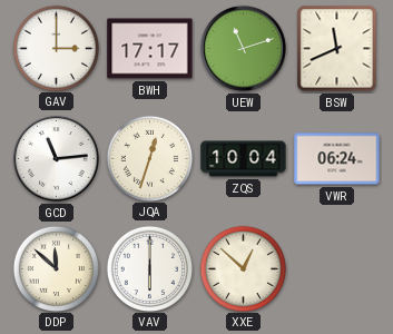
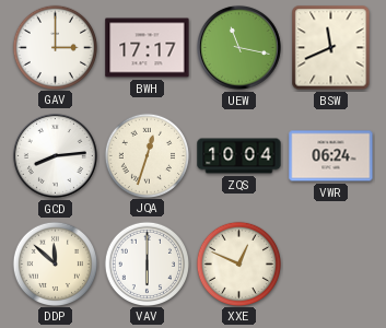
UEW: 11:12 -> 11:17
GCD: 11:14 -> 8:14
XXE: 12:52 -> 12:49
